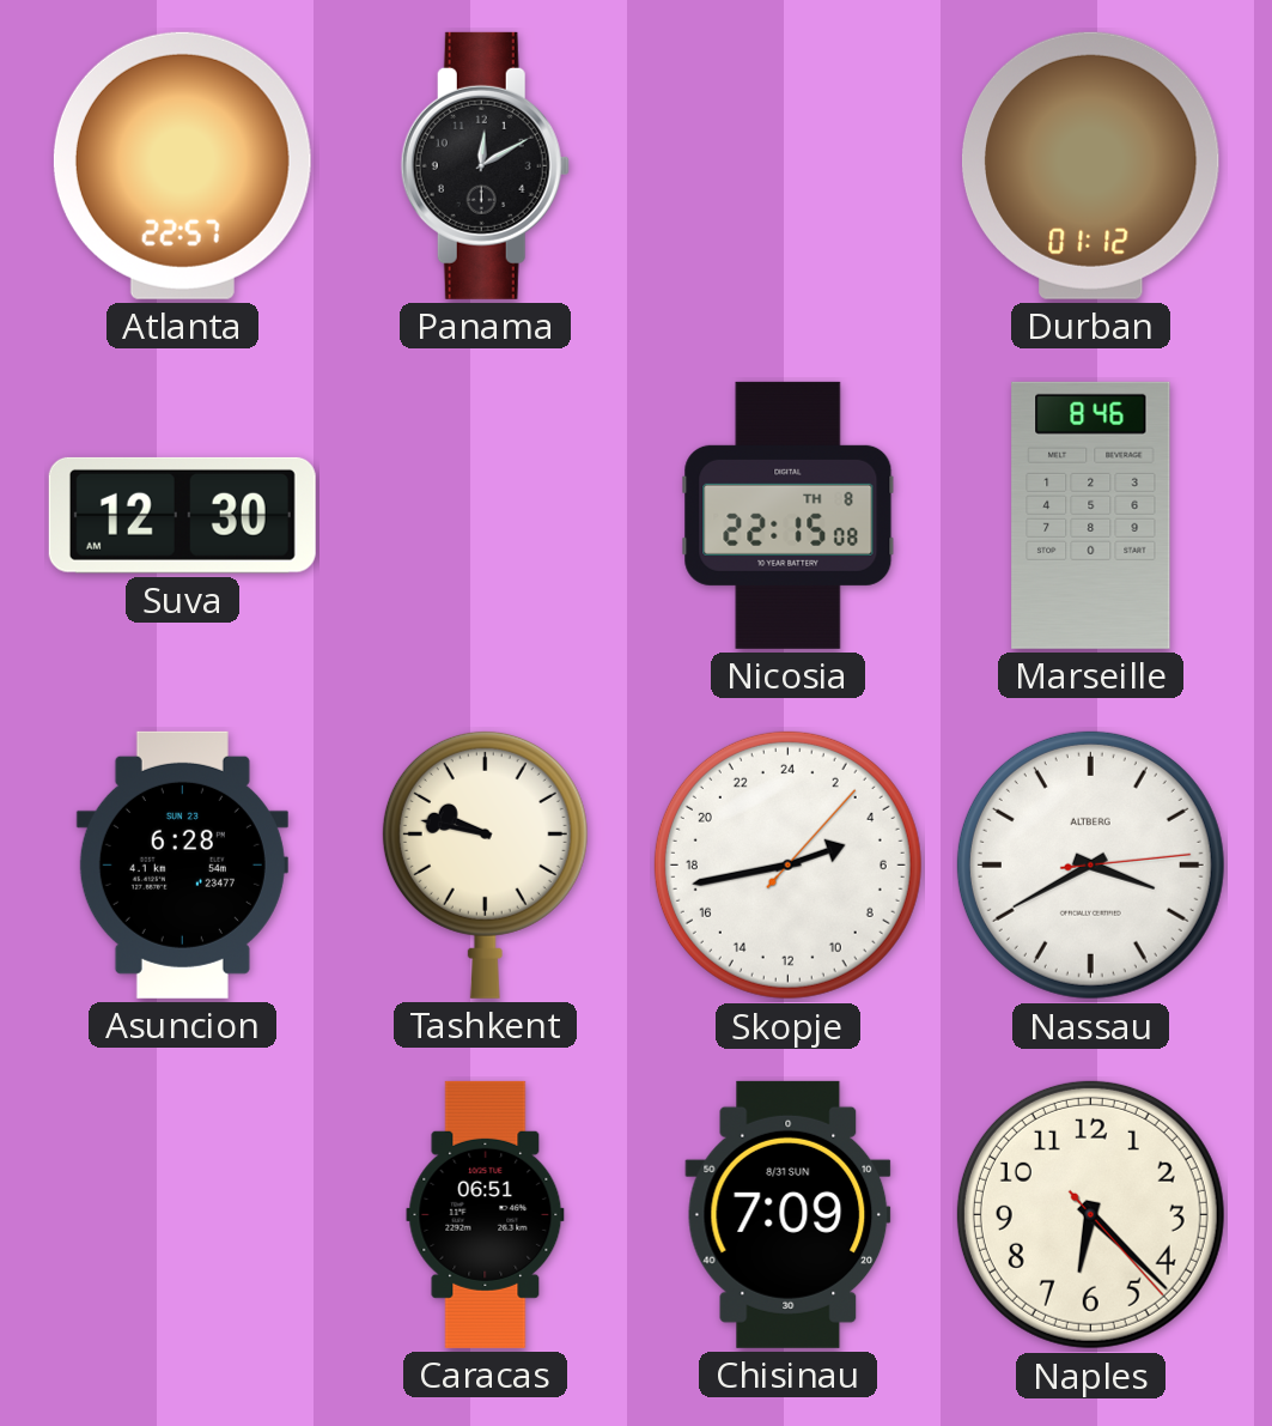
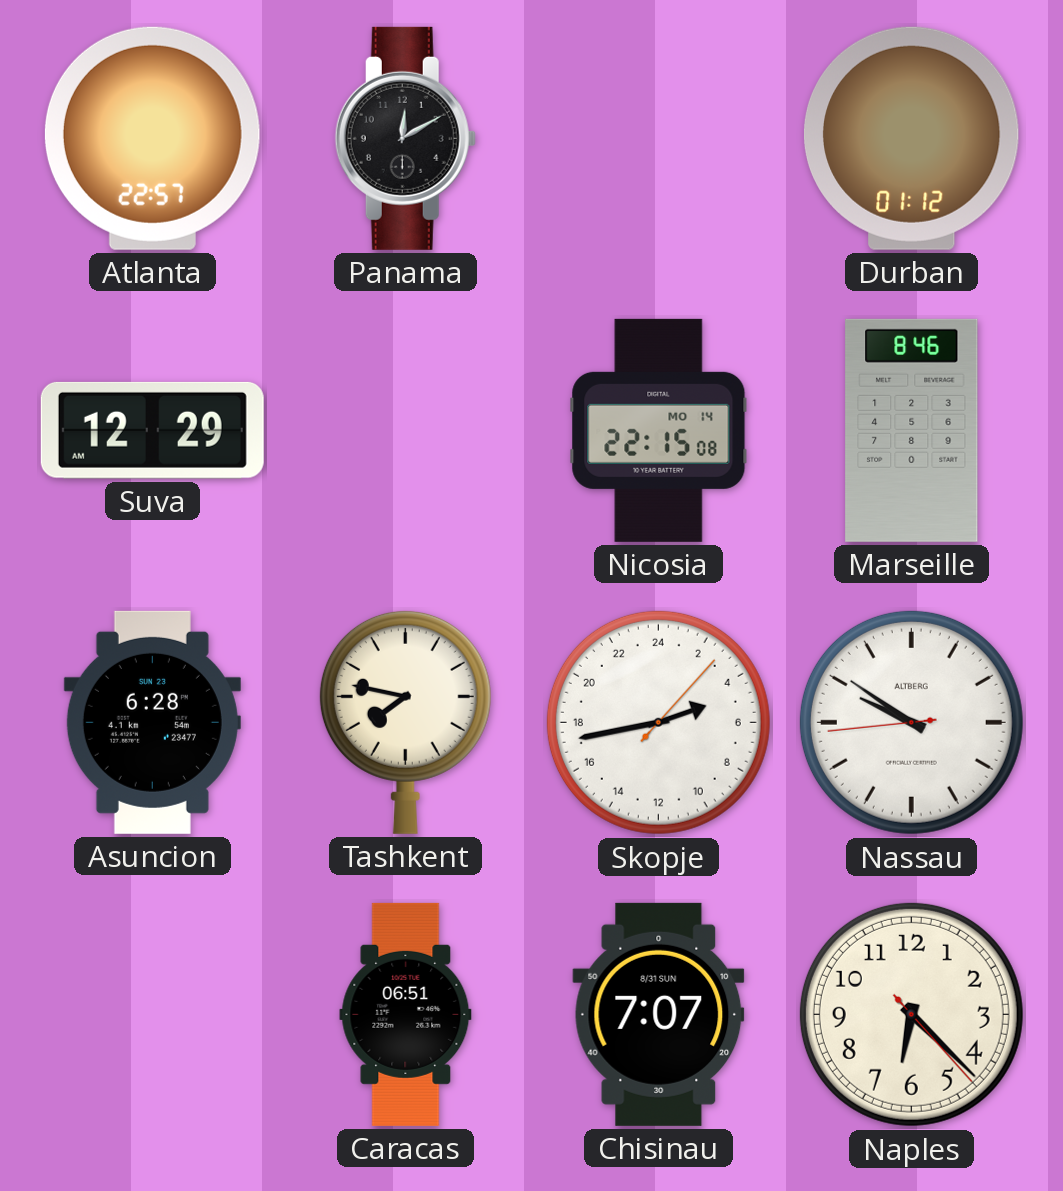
Suva: 12:30 -> 12:29
Nicosia date: TH 8 -> MO 14
Tashkent: 9:47 -> 7:47
Nassau: 3:40 -> 9:50
Chisinau: 7:09 -> 7:07
